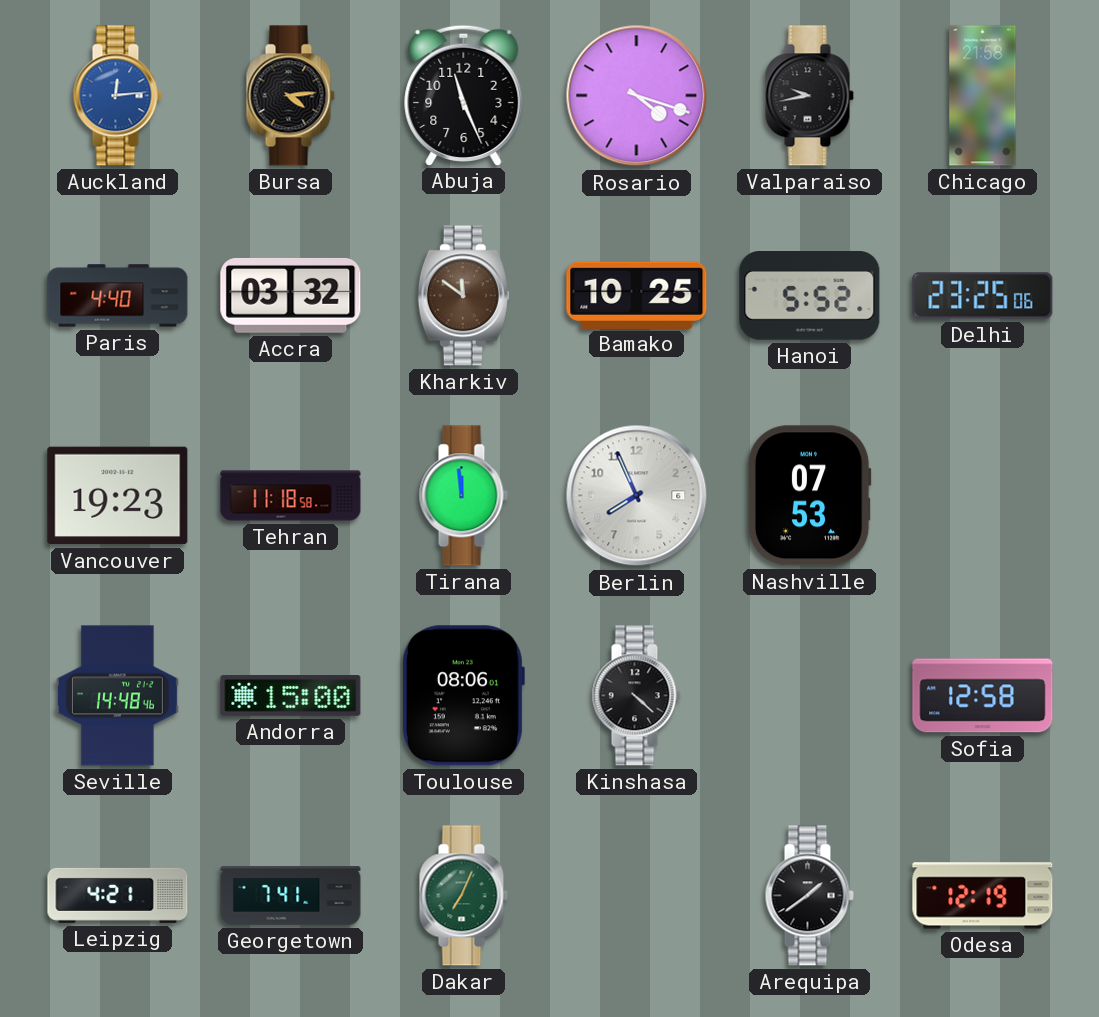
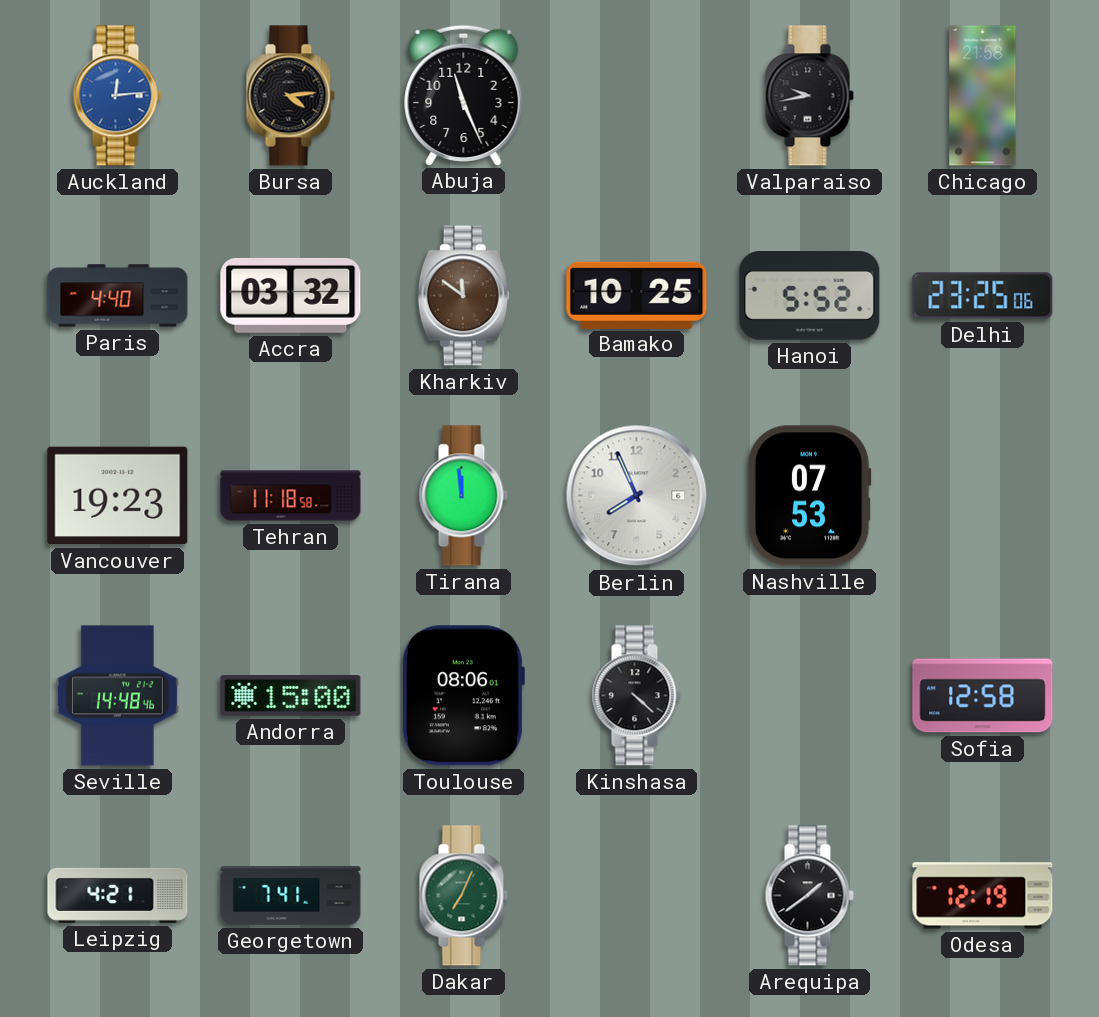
Rosario: 4:18 -> none
